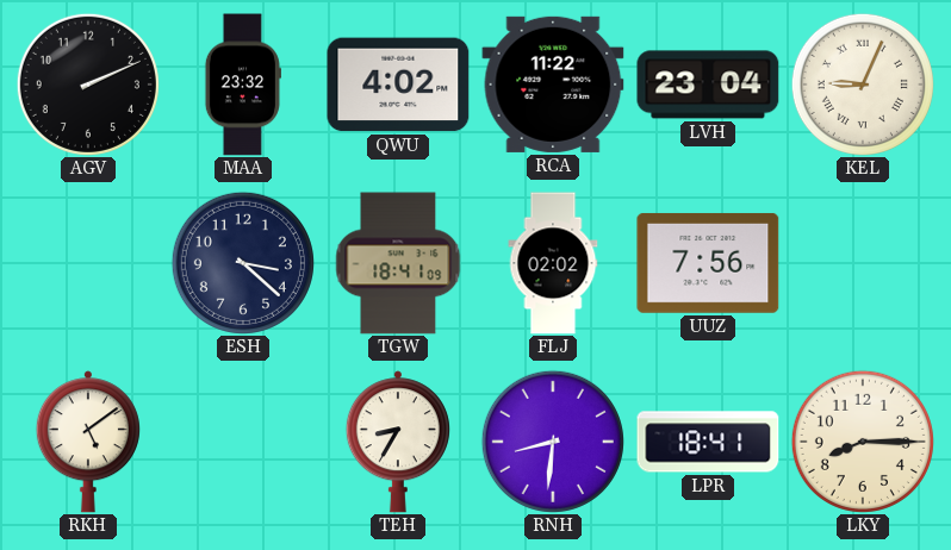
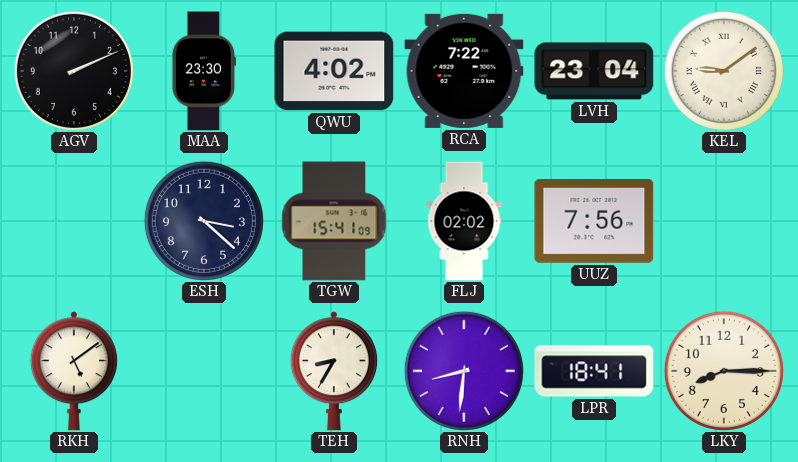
MAA: 23:32 -> 23:30
RCA: 11:22 -> 7:22
KEL: 9:04 -> 9:09
TGW: 18:41 -> 15:41
